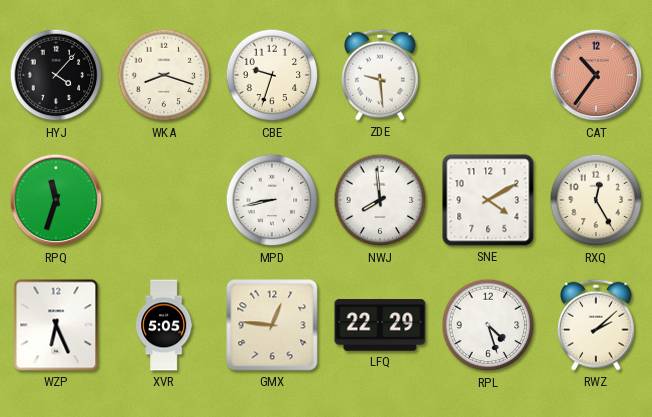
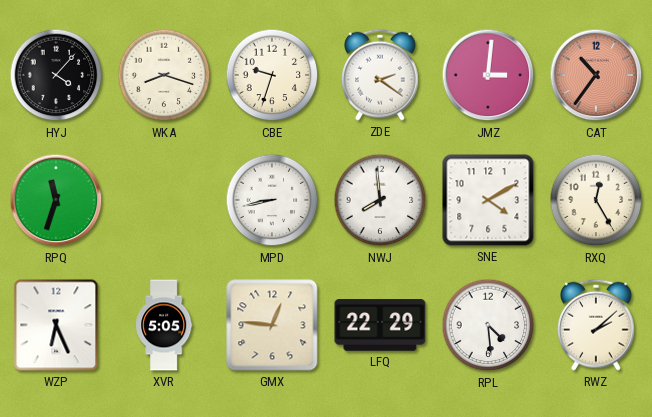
ZDE: 9:29 -> 2:21
JMZ: none -> 3:01
RPL: 4:27 -> 4:29
